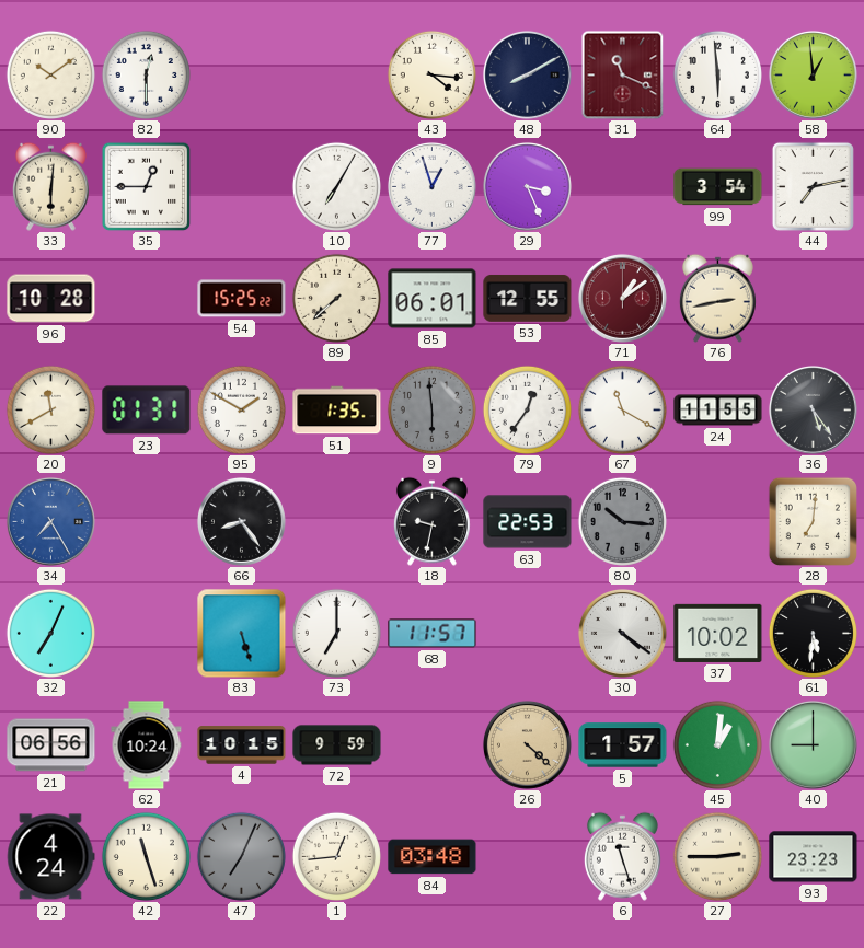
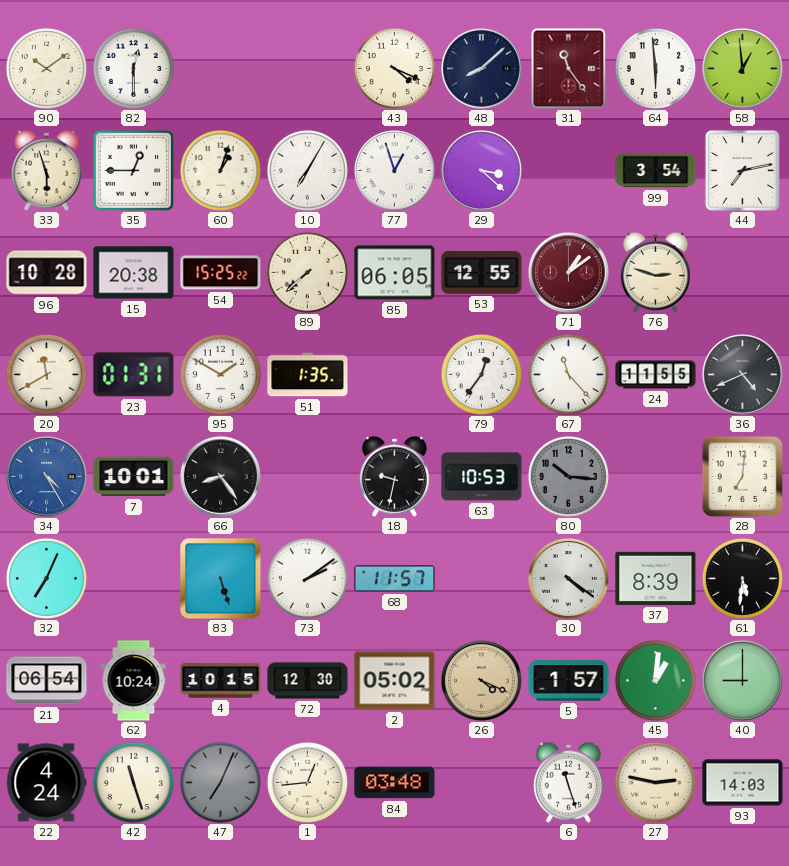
43: 4:16 -> 4:19
48: 8:10 -> 8:08
31: 11:19 -> 11:24
33: 6:01 -> 5:57
60: none -> 1:03
29: 3:26 -> 3:22
15: none -> 20:38
85: 06:01 -> 06:05
76: 2:43 -> 2:48
9: 5:59 -> none
67: 11:20 -> 11:23
36: 5:24 -> 4:41
34: 7:25 -> 4:25
7: none -> 10:01
63: 22:53 -> 10:53
73: 7:00 -> 2:09
37: 10:02 -> 8:39
21: 06:56 -> 06:54
72: 9:59 -> 12:30
2: none -> 05:02
26: 4:22 -> 4:19
27: 2:45 -> 2:47
93: 23:23 -> 14:03
